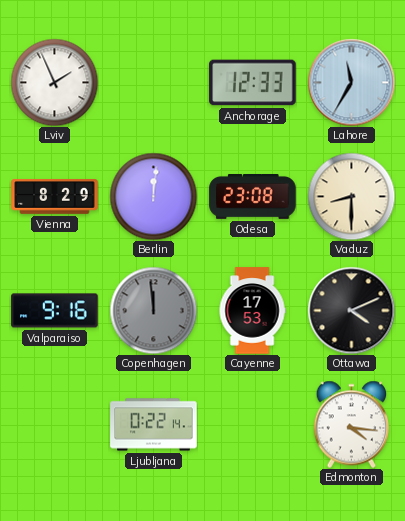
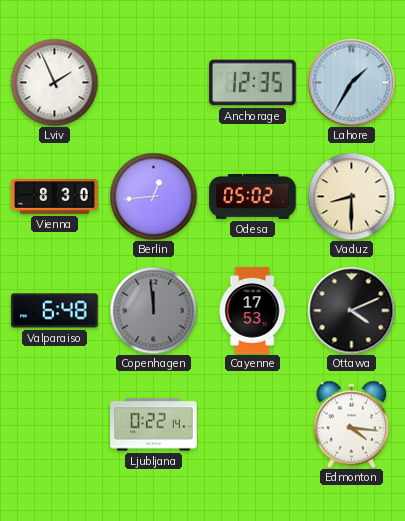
Anchorage: 12:33 -> 12:35
Lahore: 11:35 -> 1:35
Vienna: 8:29 -> 8:30
Berlin: 12:01 -> 12:44
Odesa: 23:08 -> 05:02
Valparaiso: 9:16 -> 6:48
